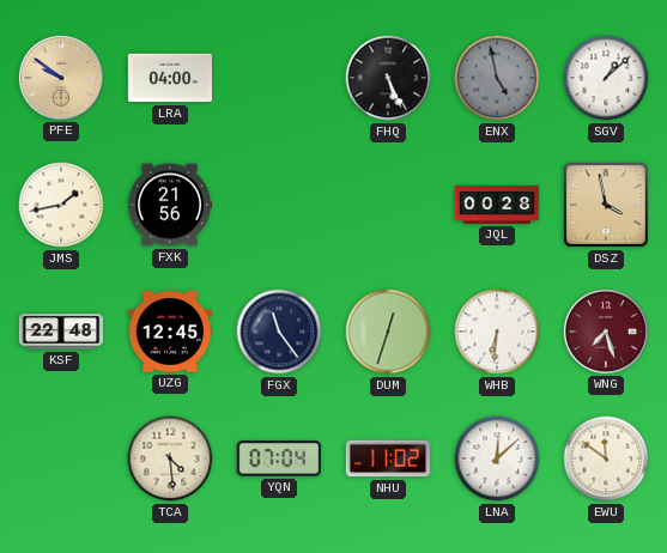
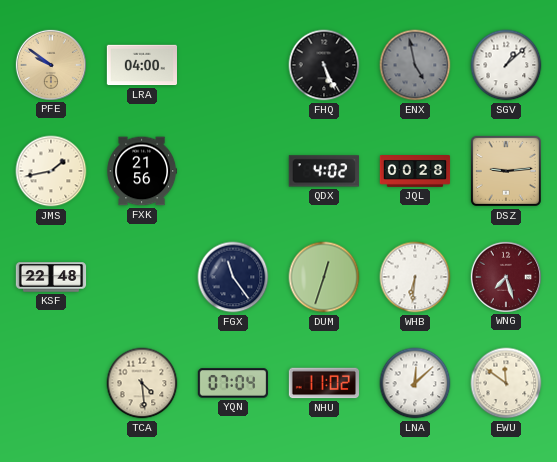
QDX: none -> 4:02
DSZ: 3:58 -> 9:14
UZG: 12:45 -> none
